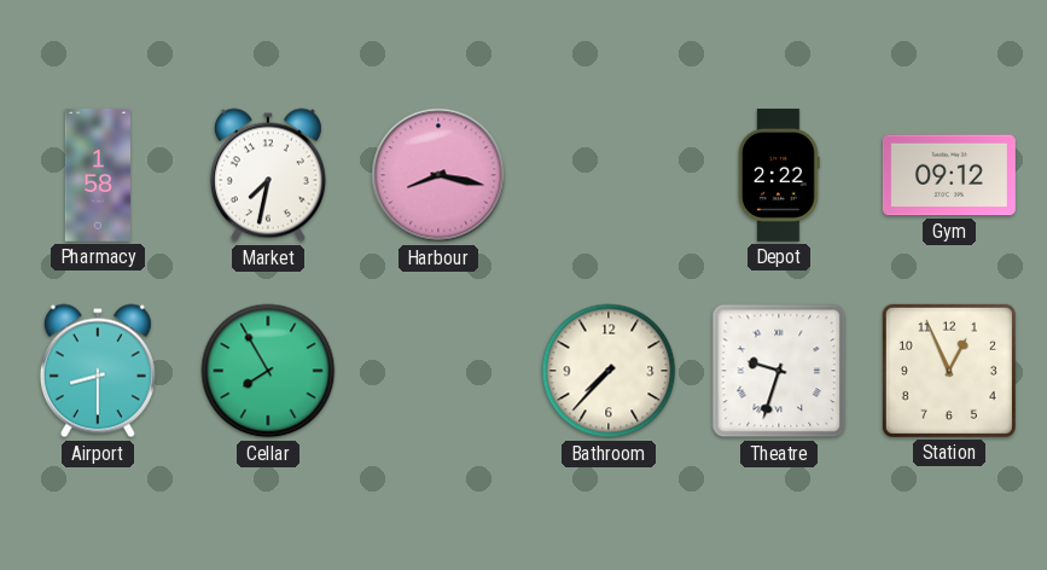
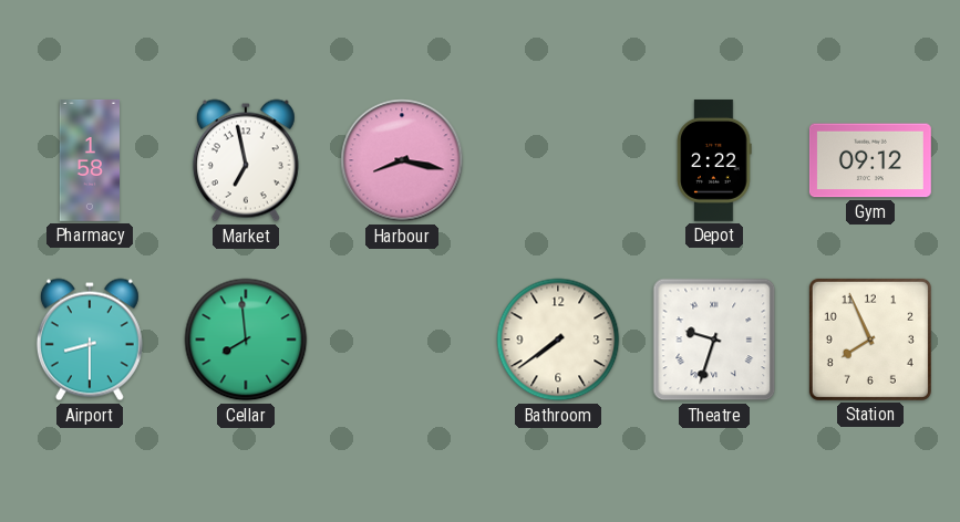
Market: 7:32 -> 6:58
Cellar: 7:55 -> 7:59
Bathroom: 7:37 -> 7:39
Station: 12:56 -> 7:56
